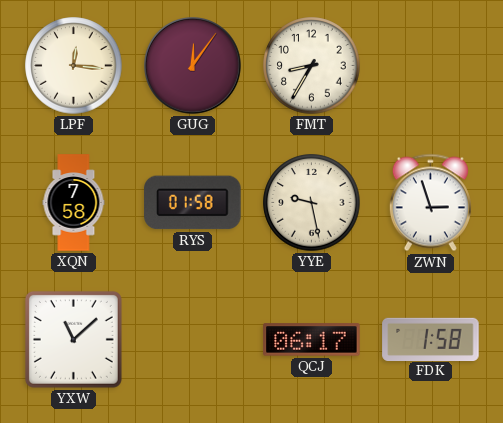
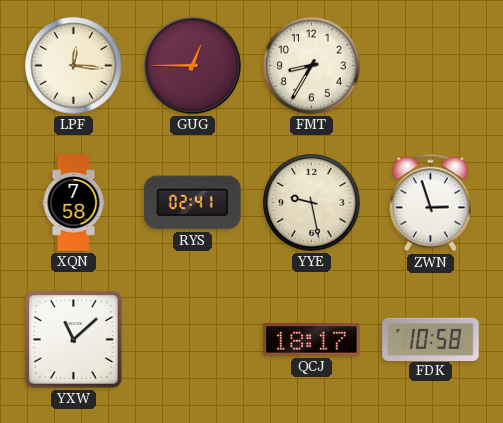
GUG: 12:06 -> 12:45
RYS: 01:58 -> 02:41
QCJ: 06:17 -> 18:17
FDK: 1:58 -> 10:58
